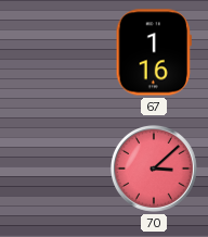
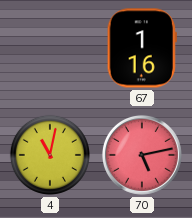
4: none -> 11:02
70: 3:08 -> 5:13
